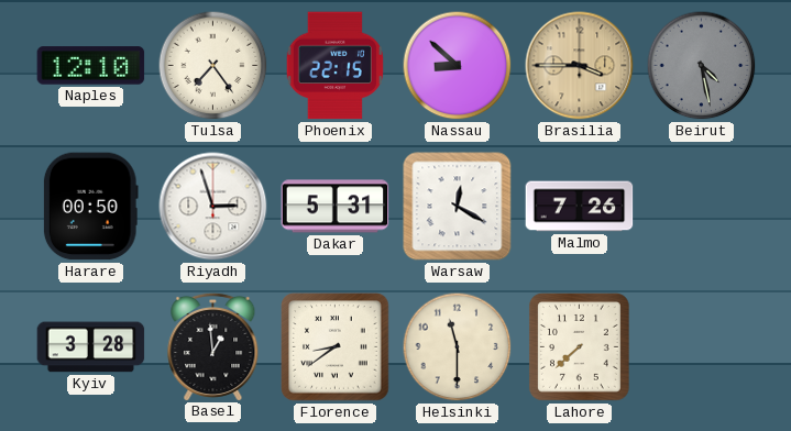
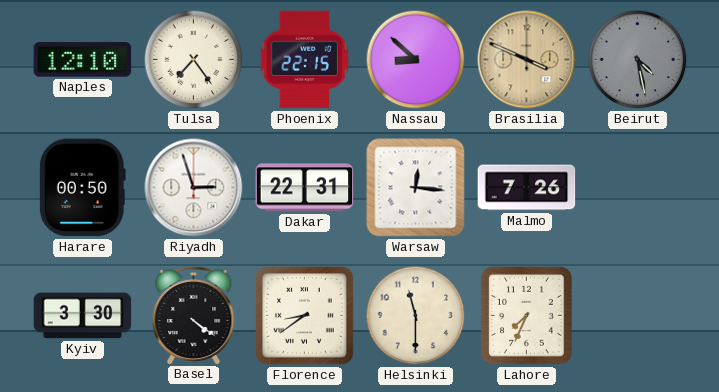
Brasilia: 3:45 -> 3:49
Dakar: 5:31 -> 22:31
Warsaw: 12:20 -> 12:16
Kyiv: 3:28 -> 3:30
Basel: 12:59 -> 4:21
Lahore: 7:38 -> 7:34
